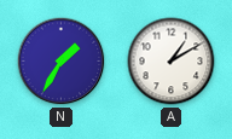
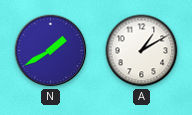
N: 1:35 -> 1:40
